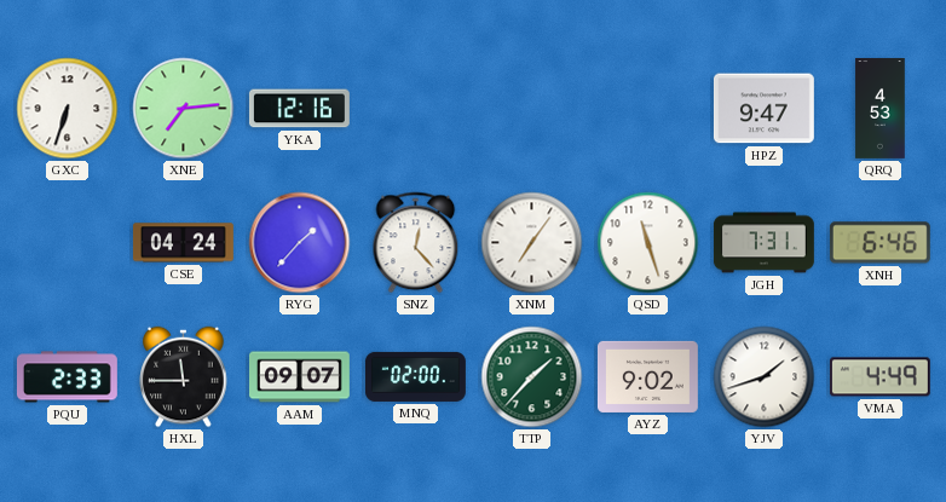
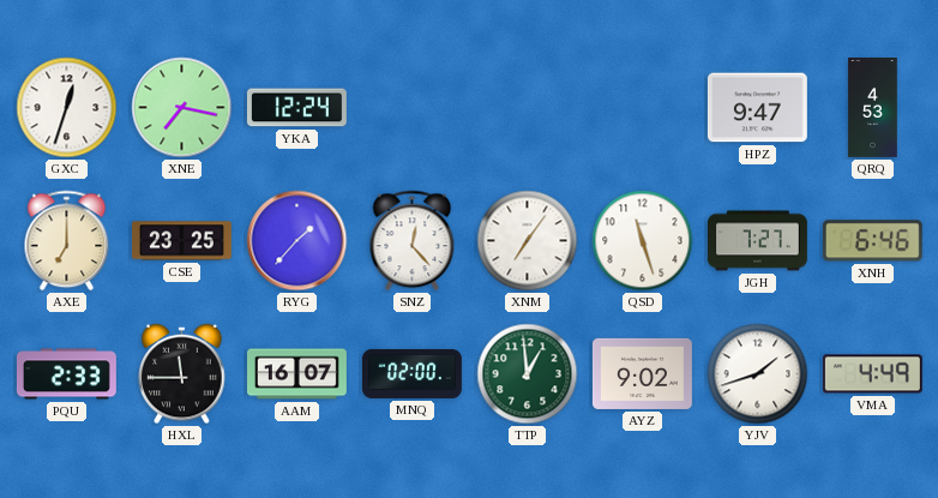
GXC: 6:33 -> 12:33
XNE: 7:14 -> 7:17
YKA: 12:16 -> 12:24
AXE: none -> 7:00
CSE: 04:24 -> 23:25
JGH: 7:31 -> 7:27
AAM: 09:07 -> 16:07
TTP: 1:37 -> 12:59
